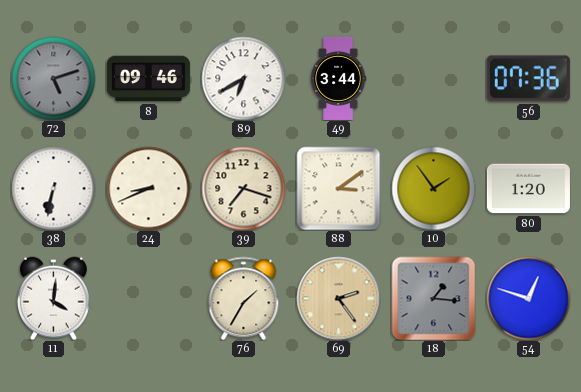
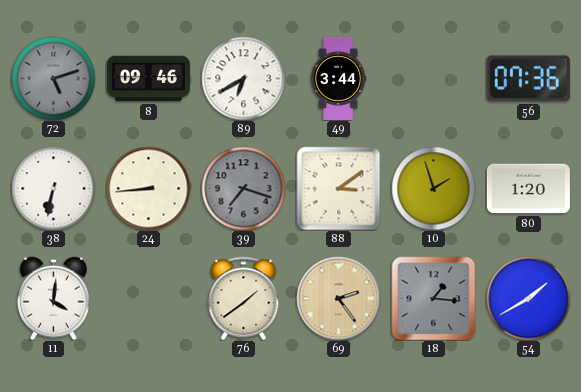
24: 8:41 -> 8:44
39 dial: cream -> grey
10: 1:54 -> 1:57
76: 1:35 -> 1:39
54: 12:48 -> 1:40
